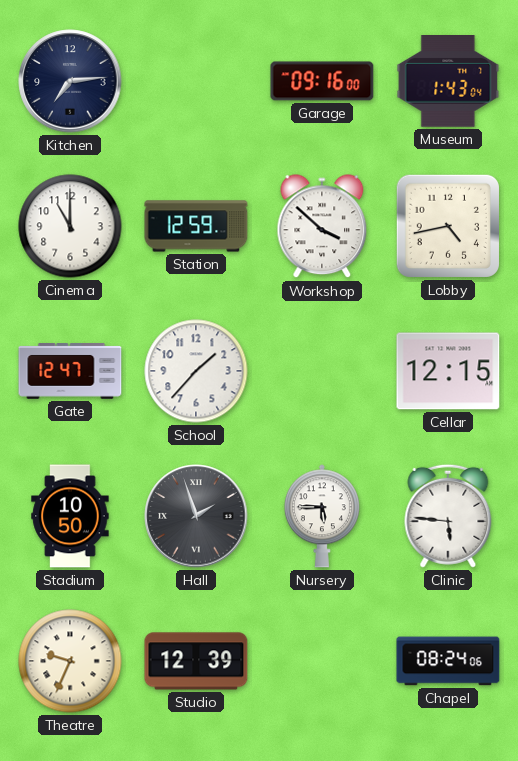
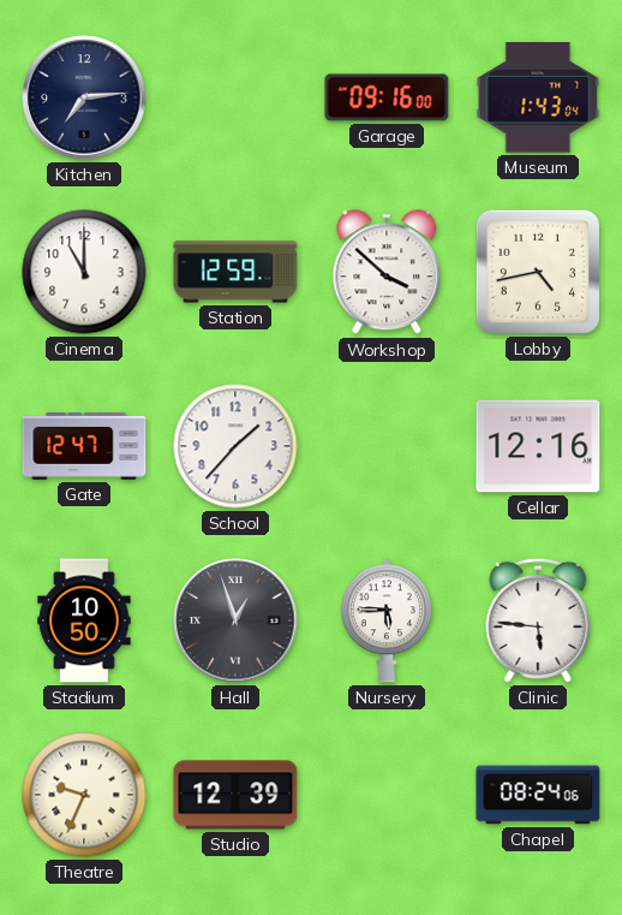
Cellar: 12:15 -> 12:16
Hall: 1:57 -> 12:57
